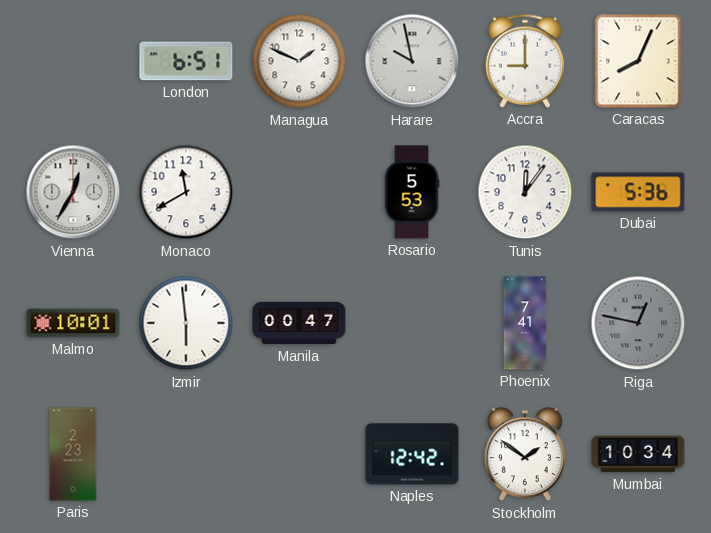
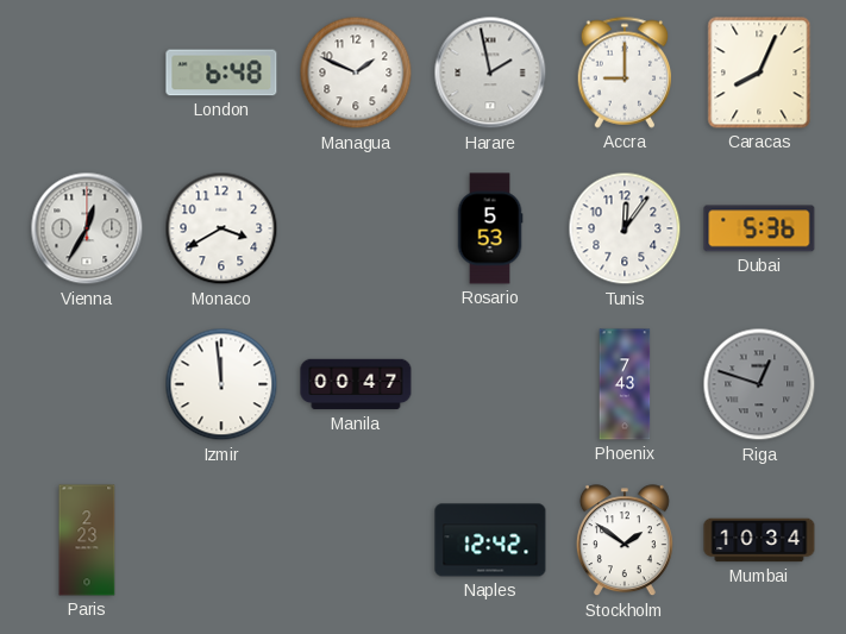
London: 6:51 -> 6:48
Harare: 9:58 -> 1:58
Monaco: 11:40 -> 3:40
Malmo: 10:01 -> none
Izmir: 5:59 -> 11:59
Phoenix: 7:41 -> 7:43
Riga: 12:47 -> 12:48
